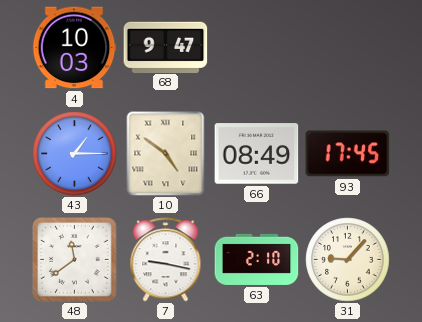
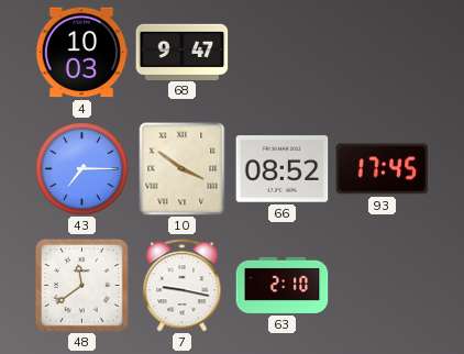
43: 1:15 -> 7:15
10: 4:51 -> 3:51
66: 08:49 -> 08:52
31: 9:07 -> none
